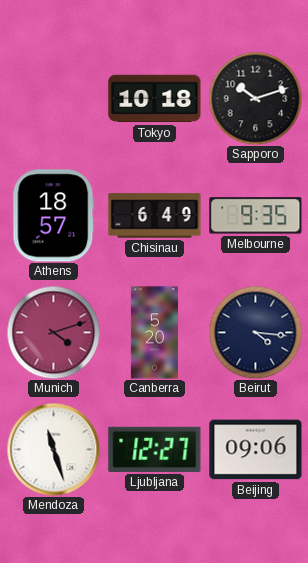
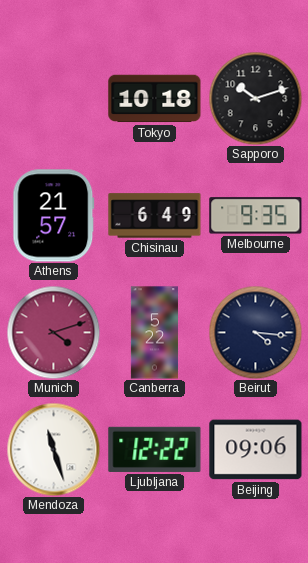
Athens: 18:57 -> 21:57
Canberra: 5:20 -> 5:22
Ljubljana: 12:27 -> 12:22
